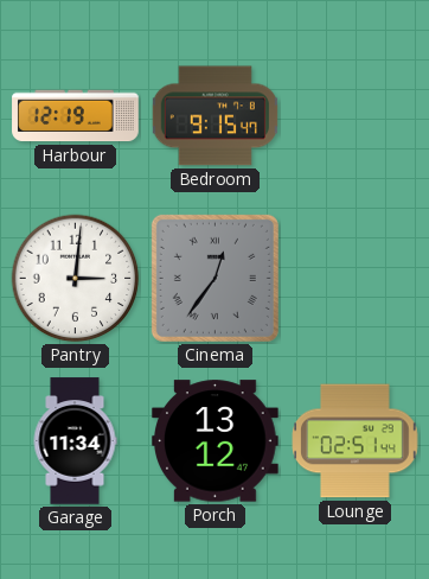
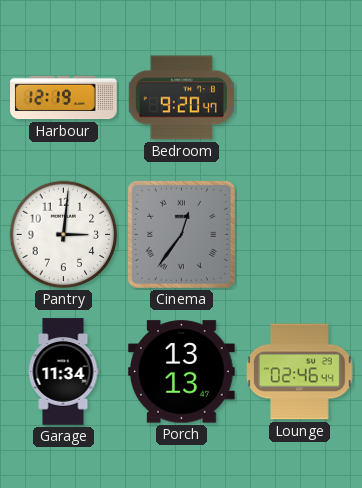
Bedroom: 9:15 -> 9:20
Porch: 13:12 -> 13:13
Lounge: 02:51 -> 02:46
